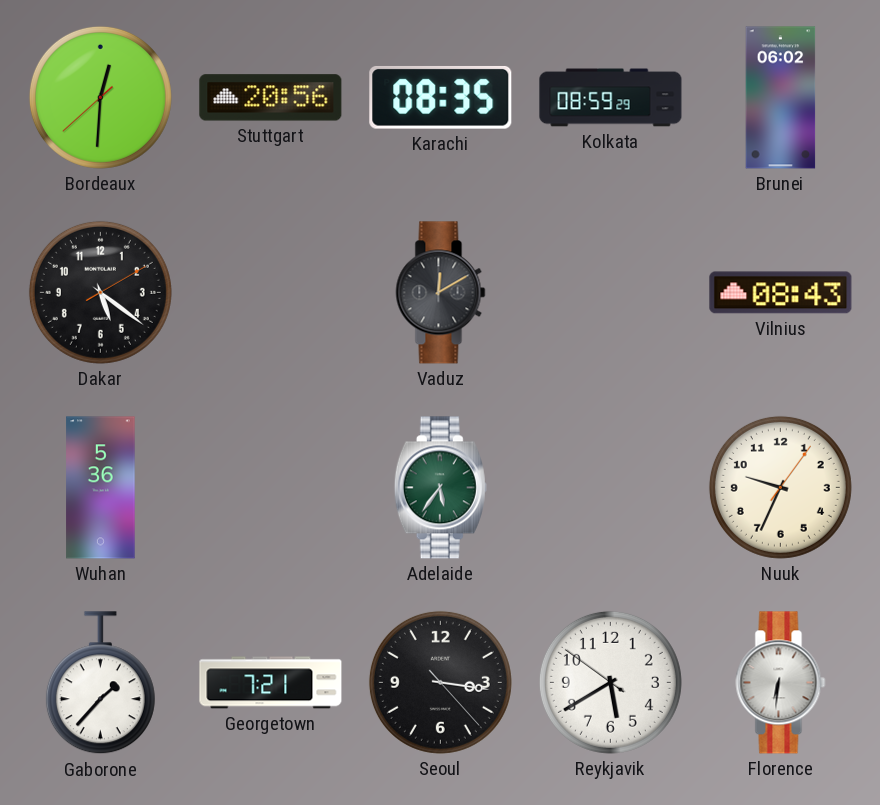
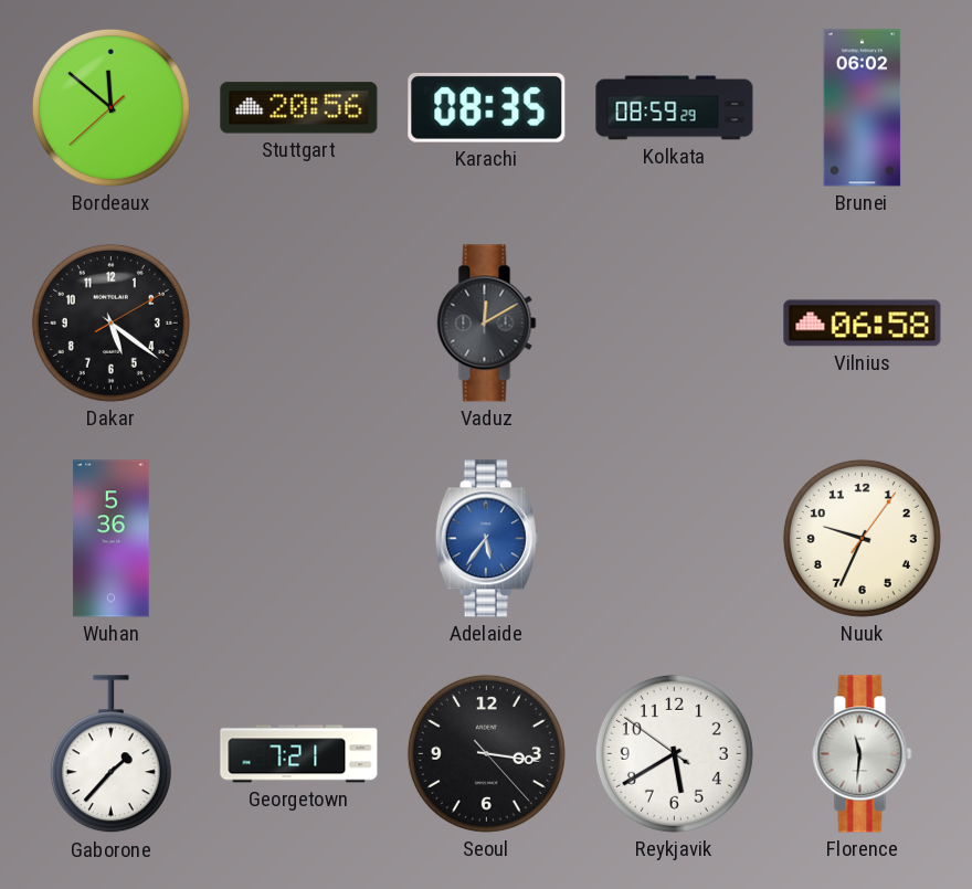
Bordeaux: 12:30 -> 11:51
Vilnius: 08:43 -> 06:58
Adelaide dial: green -> blue
Florence: 6:31 -> 11:31
